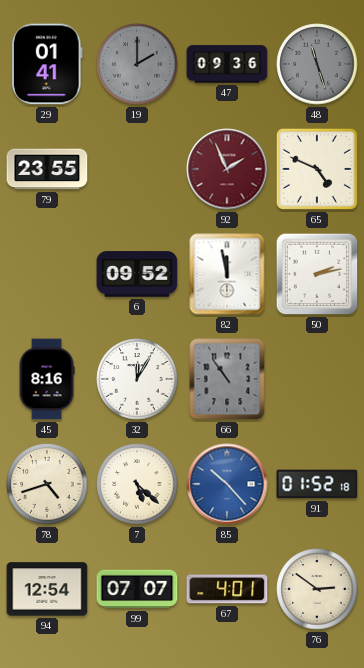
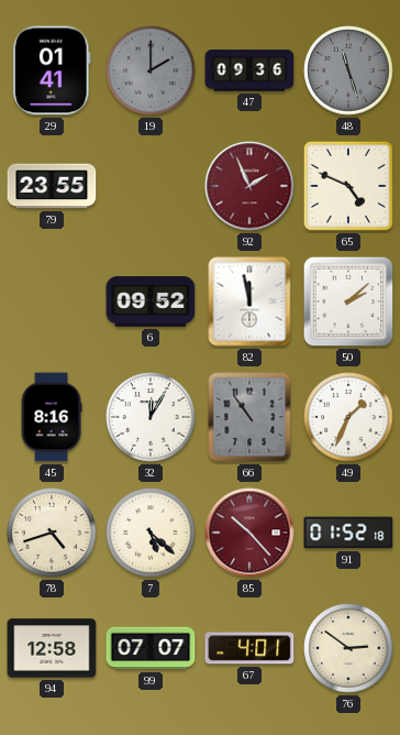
50: 2:13 -> 2:08
49: none -> 1:34
85 dial: blue -> burgundy
94: 12:54 -> 12:58
